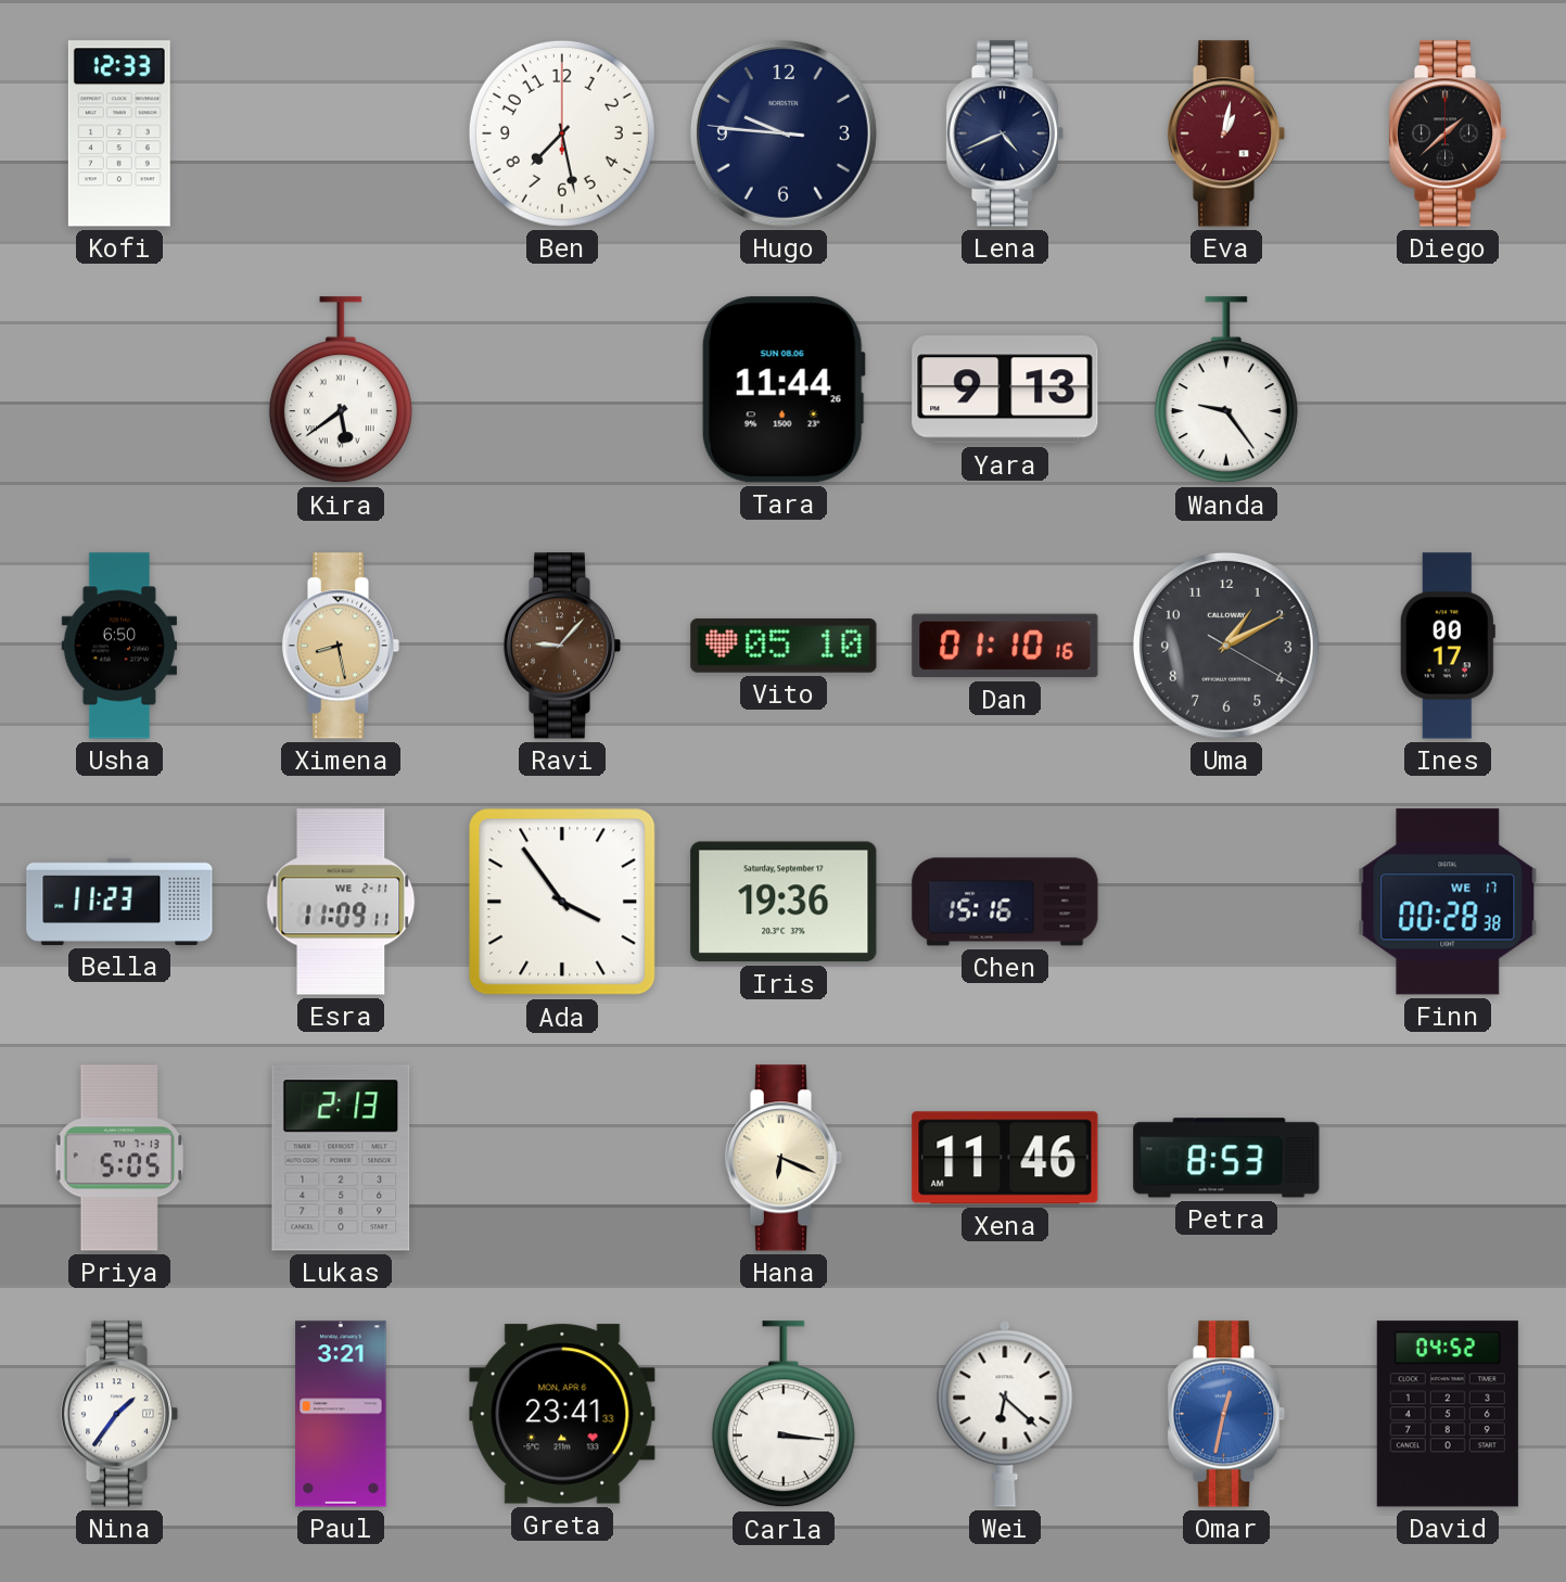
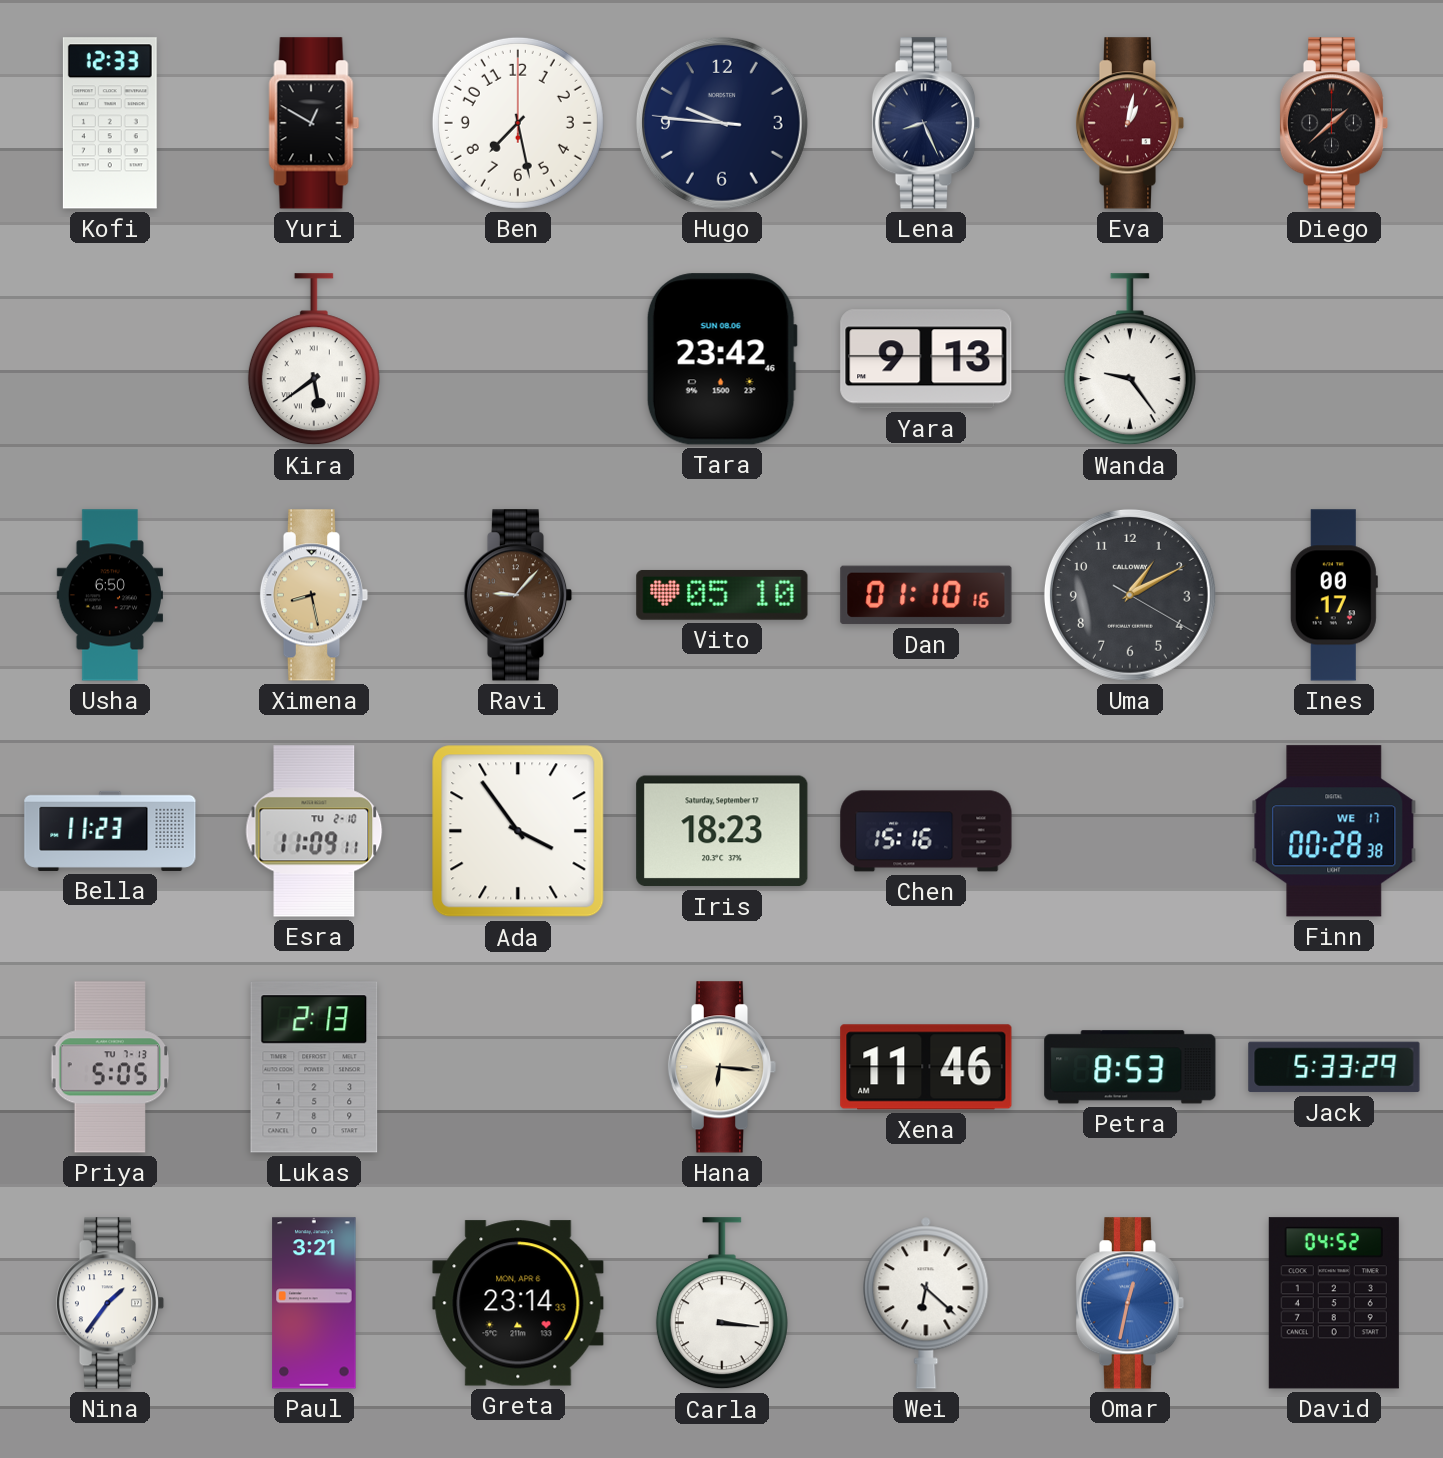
Yuri: none -> 12:50
Lena: 4:41 -> 8:26
Tara: 11:44 -> 23:42
Esra date: WE 2-11 -> TU 2-10
Iris: 19:36 -> 18:23
Hana: 6:19 -> 6:16
Jack: none -> 5:33
Greta: 23:41 -> 23:14
